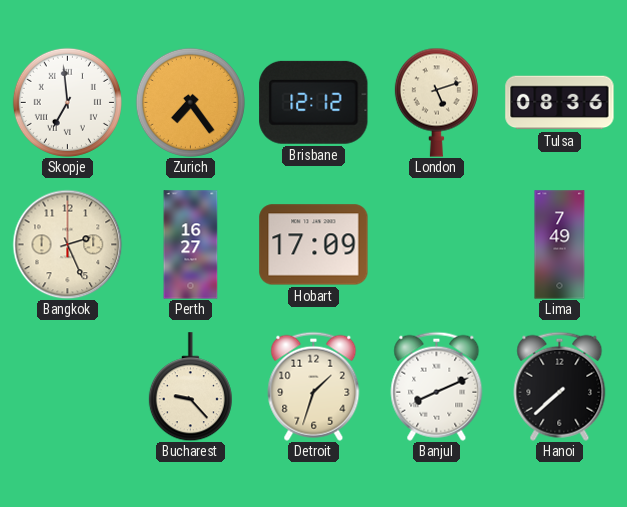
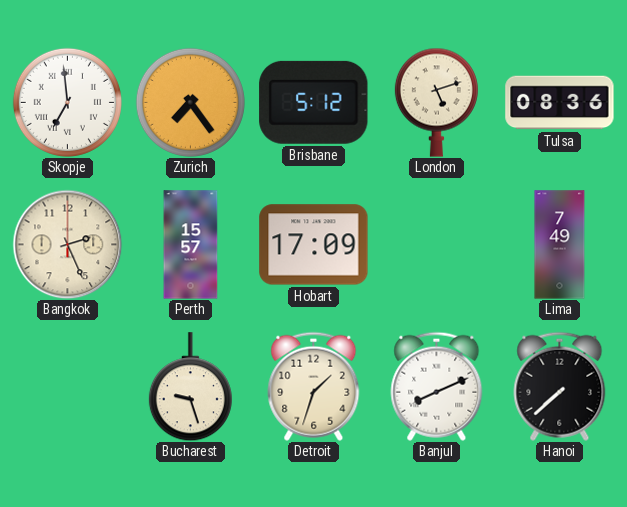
Brisbane: 12:12 -> 5:12
Perth: 16:27 -> 15:57
Bucharest: 9:23 -> 9:27
